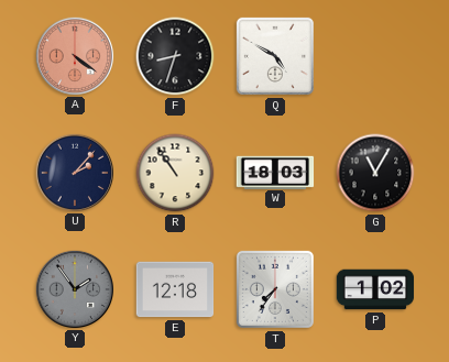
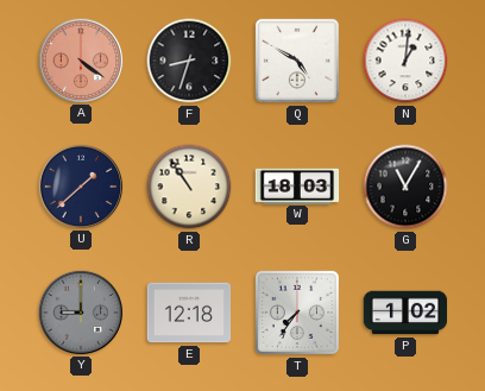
N: none -> 1:01
U: 2:07 -> 1:38
Y: 1:54 -> 9:00
